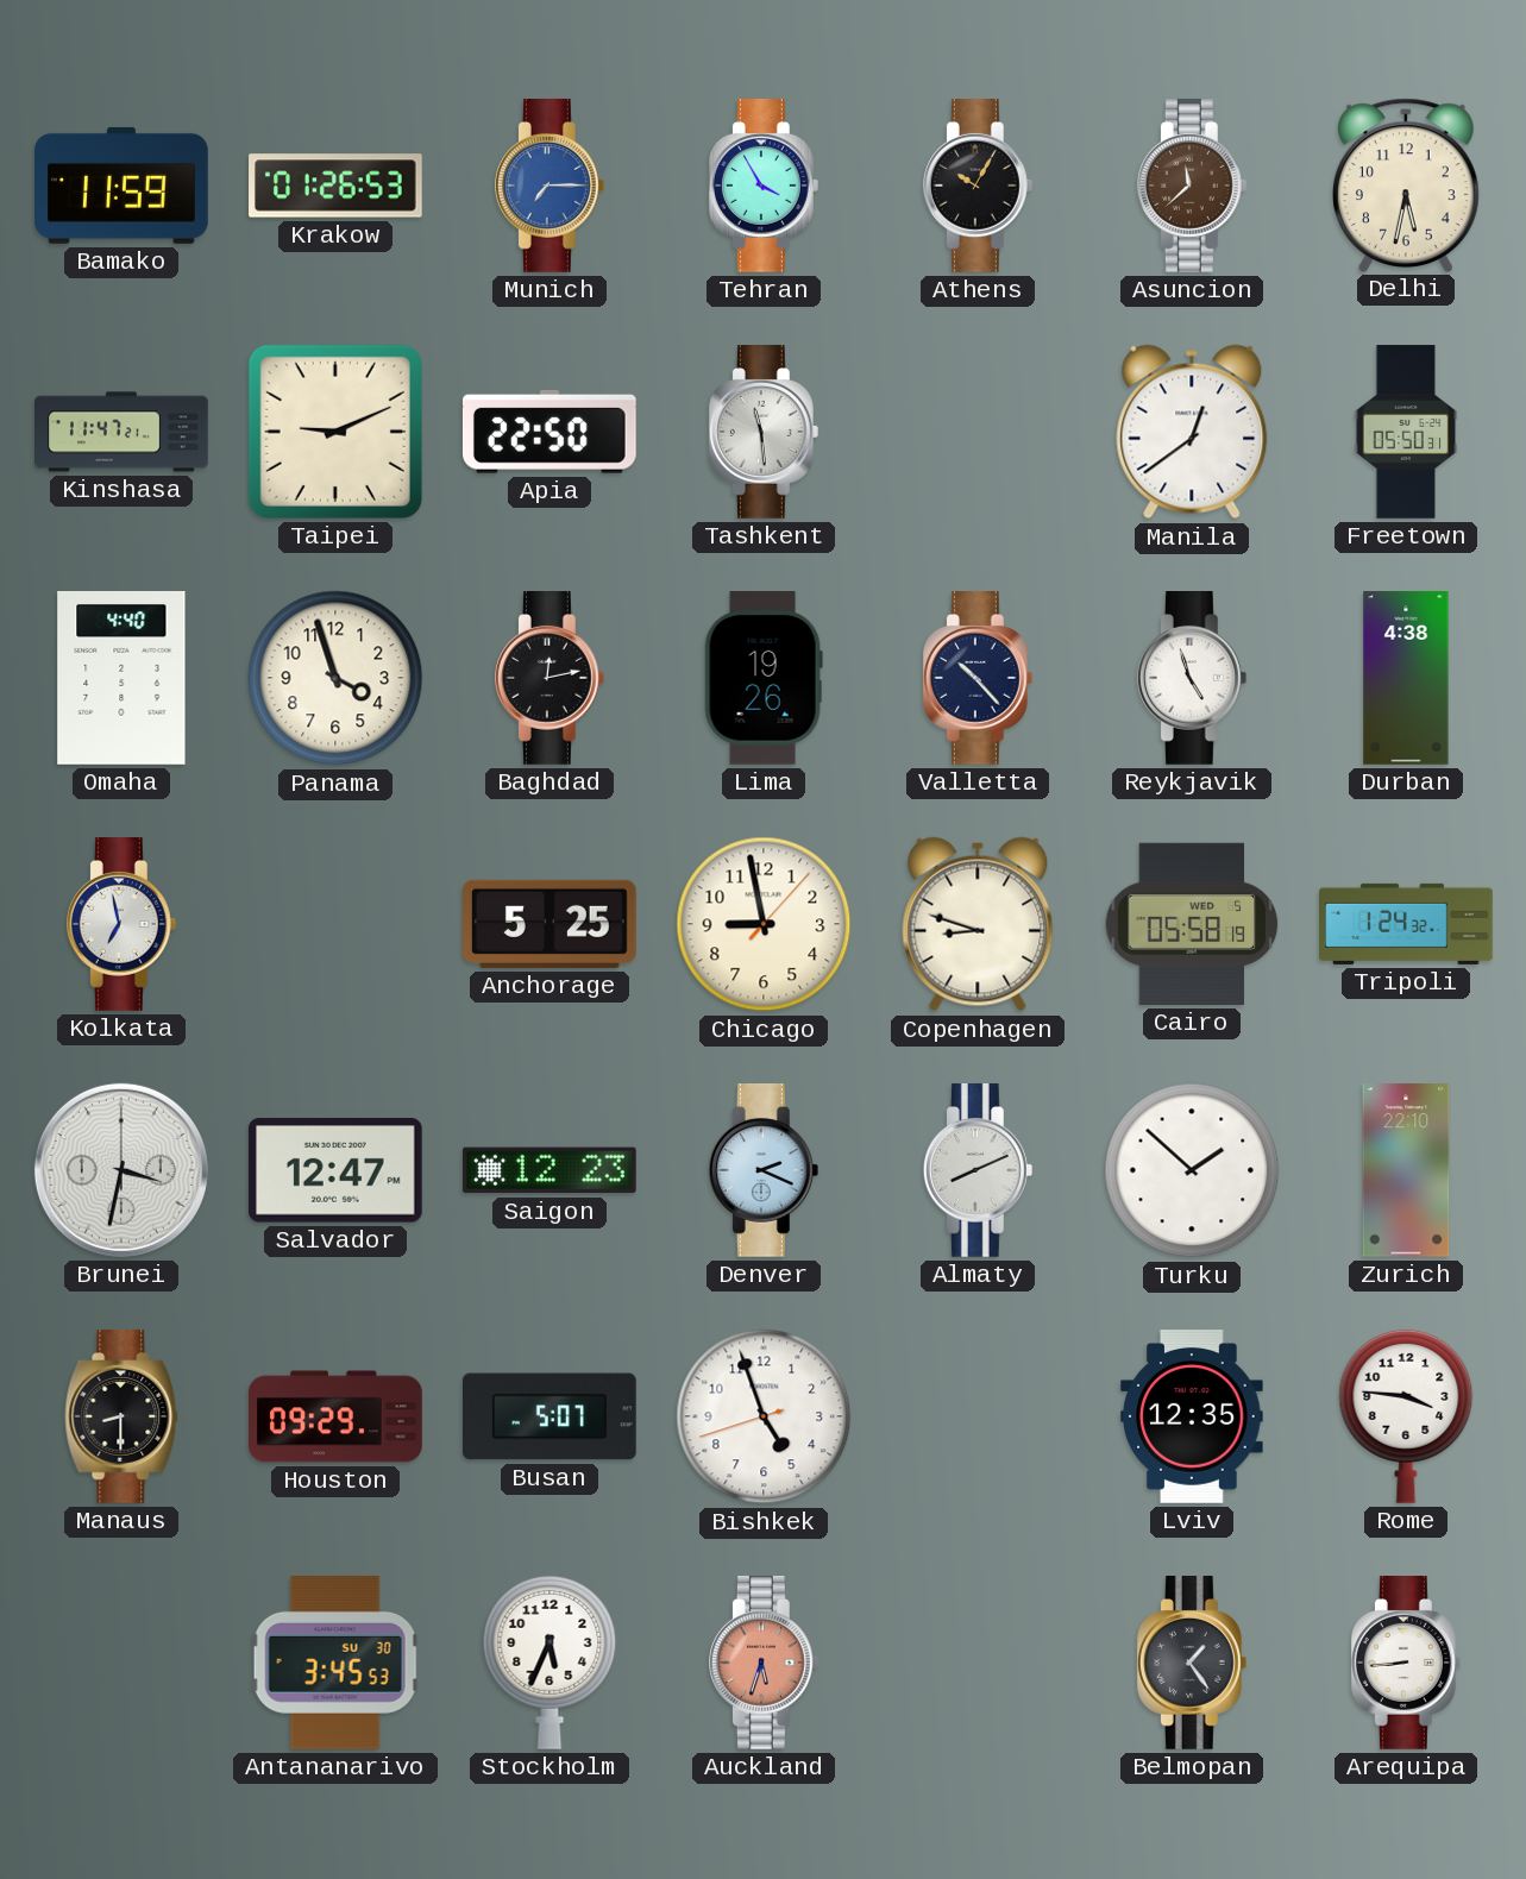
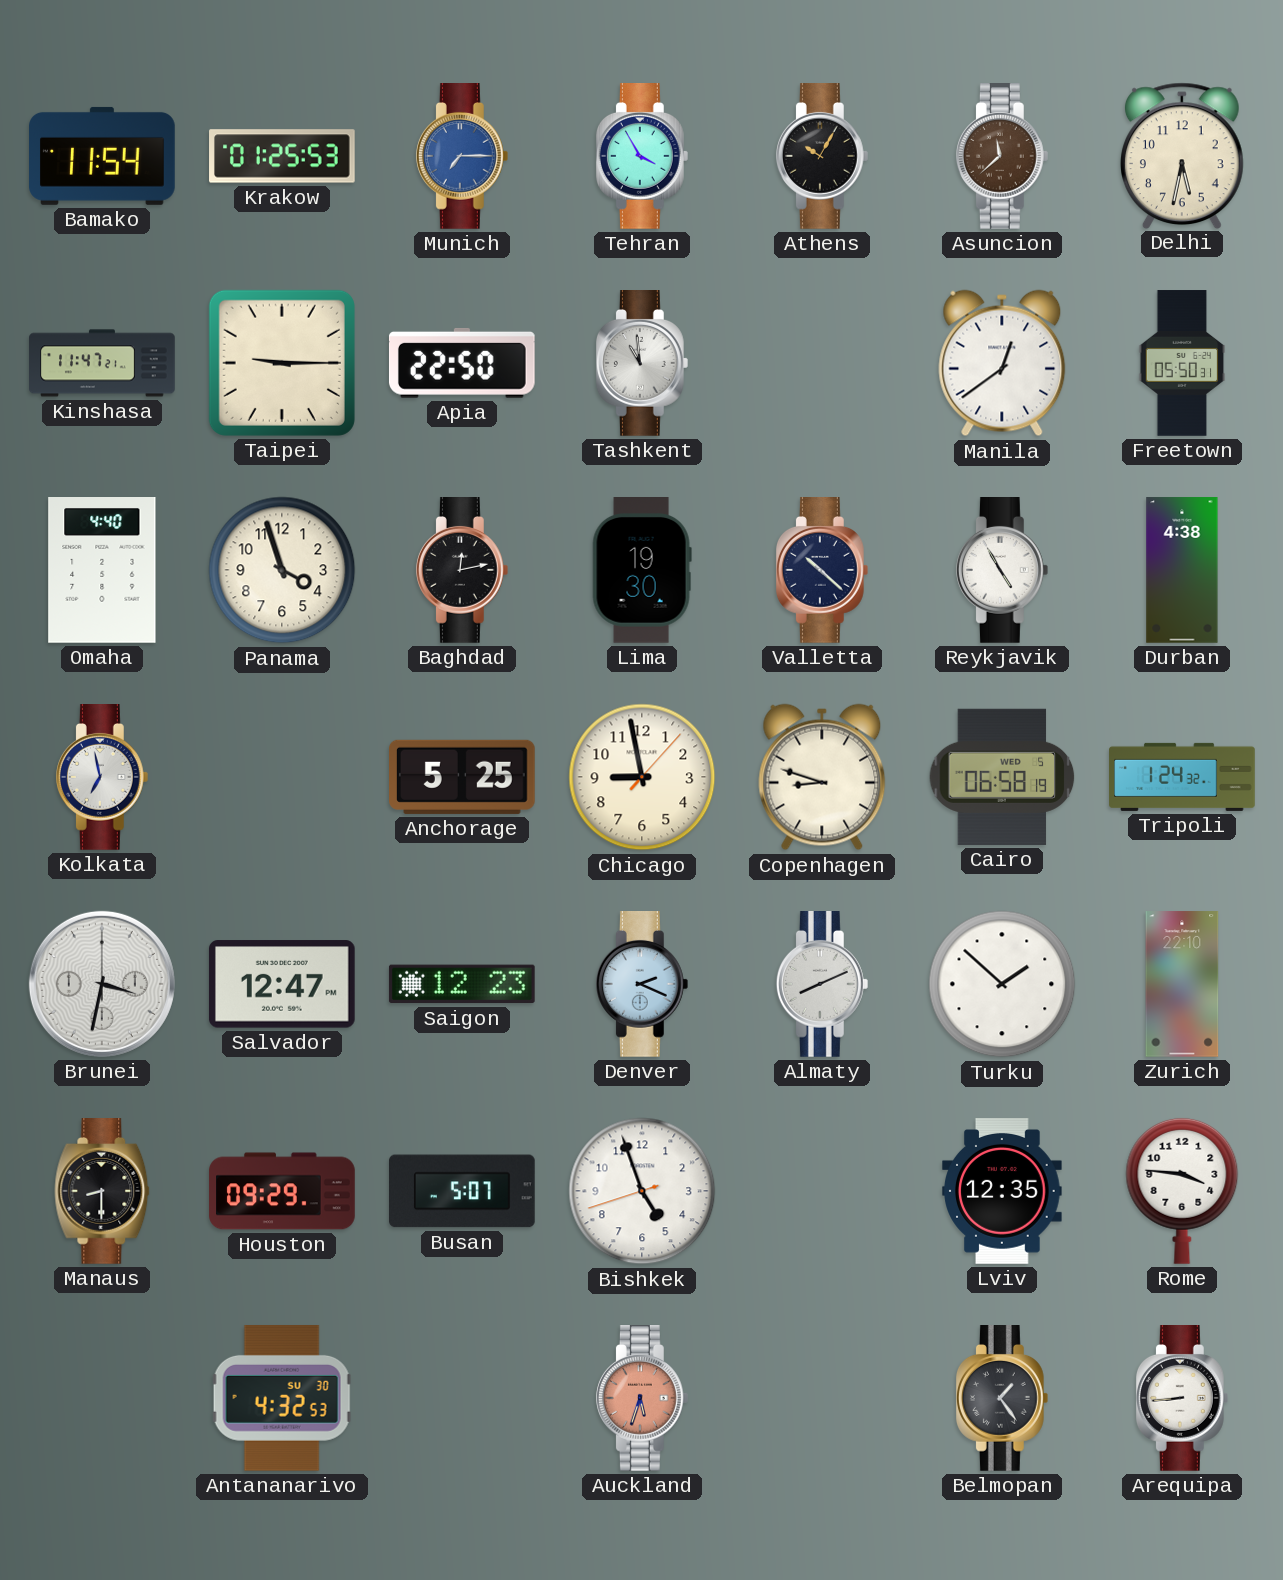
Bamako: 11:59 -> 11:54
Krakow: 01:26 -> 01:25
Taipei: 9:11 -> 9:15
Tashkent: 11:29 -> 10:59
Lima: 19:26 -> 19:30
Valletta: 10:23 -> 10:22
Reykjavik: 4:57 -> 4:55
Cairo: 05:58 -> 06:58
Antananarivo: 3:45 -> 4:32
Stockholm: 5:34 -> none
